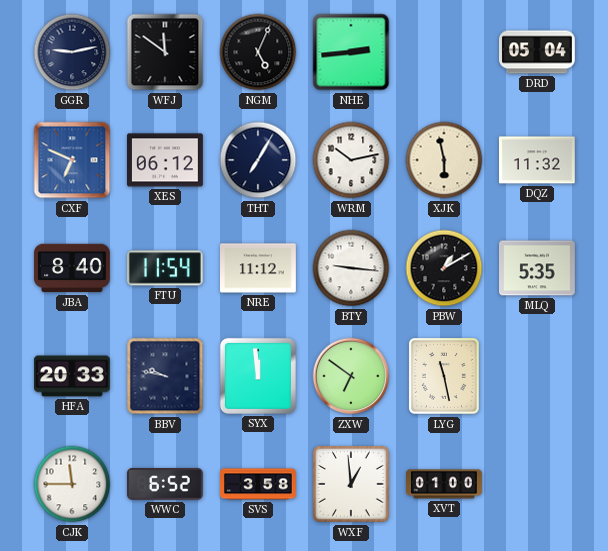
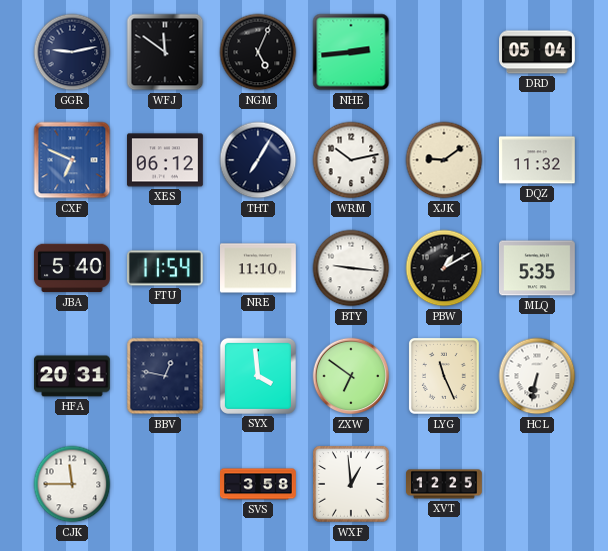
XJK: 5:58 -> 9:09
JBA: 8:40 -> 5:40
NRE: 11:12 -> 11:10
HFA: 20:33 -> 20:31
BBV: 9:47 -> 12:47
SYX: 11:59 -> 3:59
LYG: 11:28 -> 11:26
HCL: none -> 6:32
WWC: 6:52 -> none
XVT: 01:00 -> 12:25
